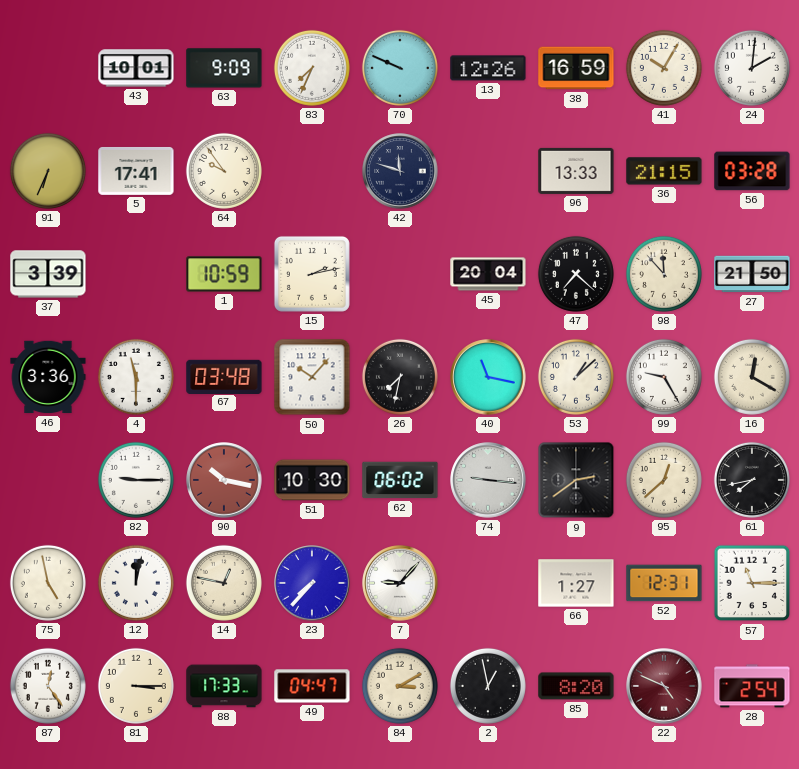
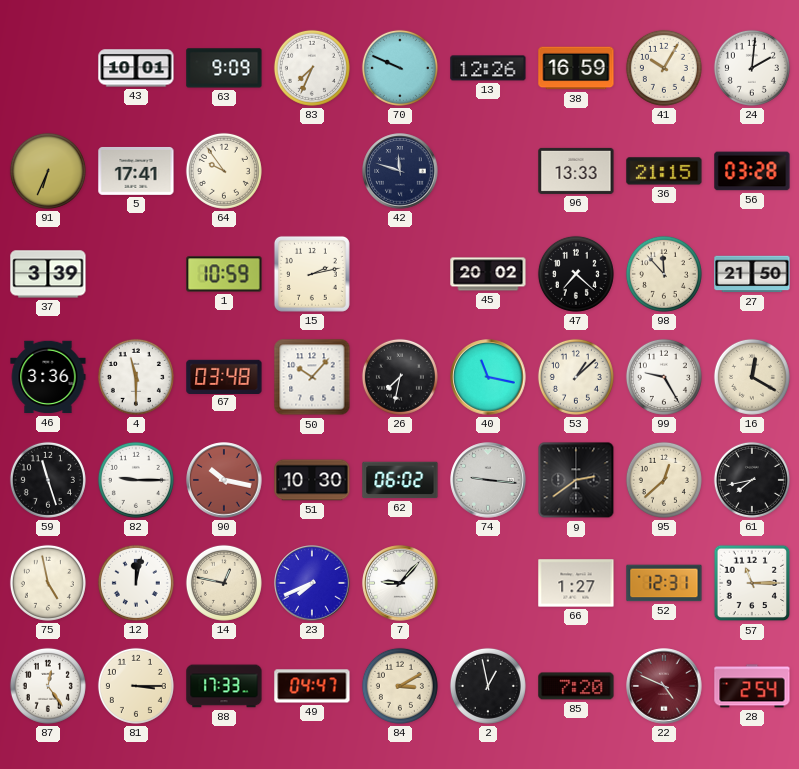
45: 20:04 -> 20:02
59: none -> 11:27
23: 7:37 -> 7:41
85: 8:20 -> 7:20
